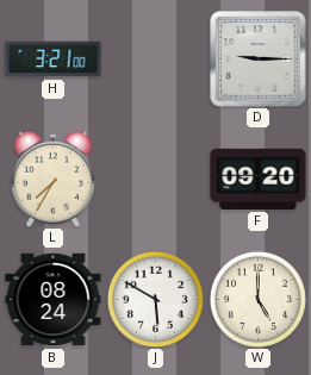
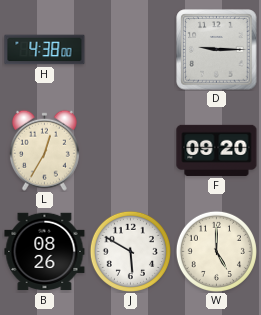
H: 3:21 -> 4:38
L: 7:35 -> 12:35
B: 08:24 -> 08:26
